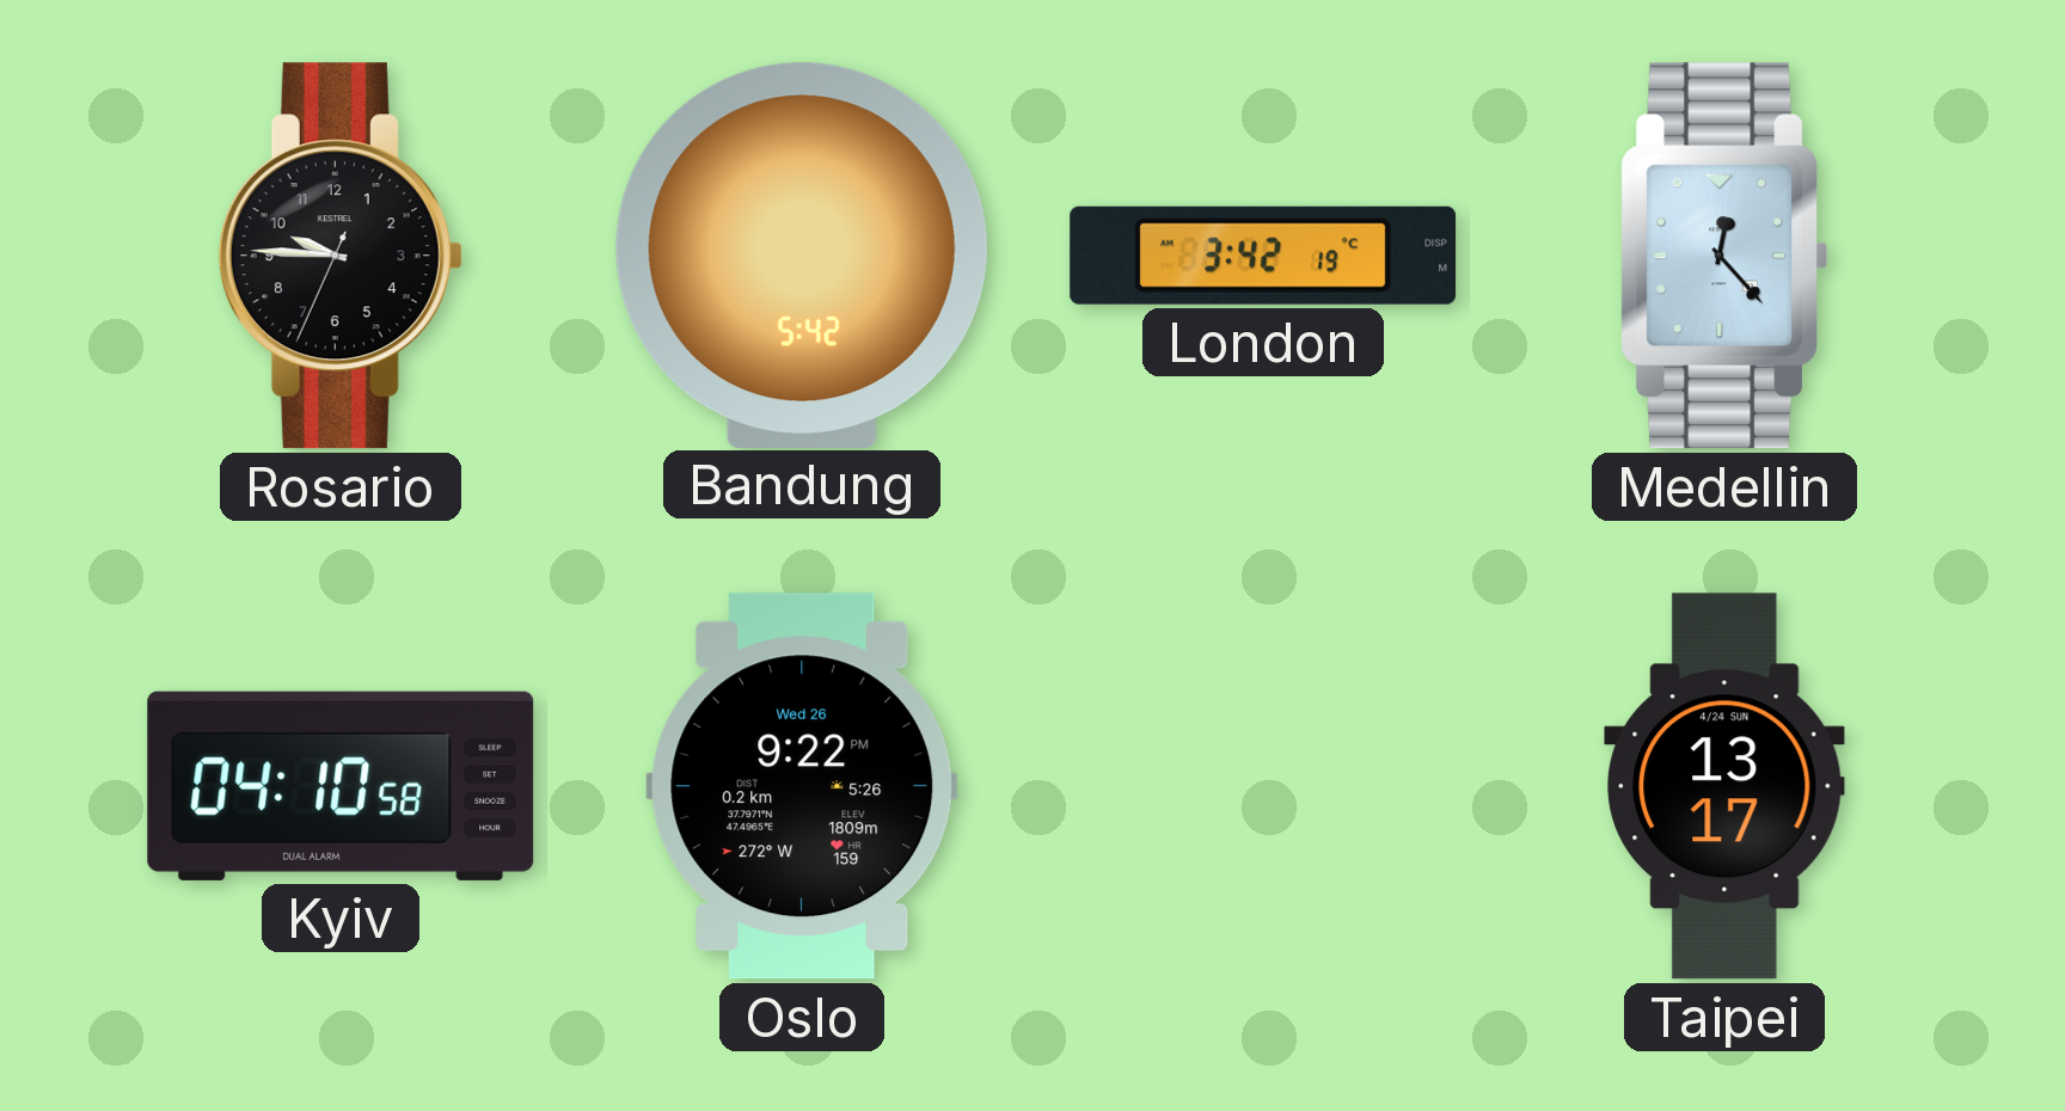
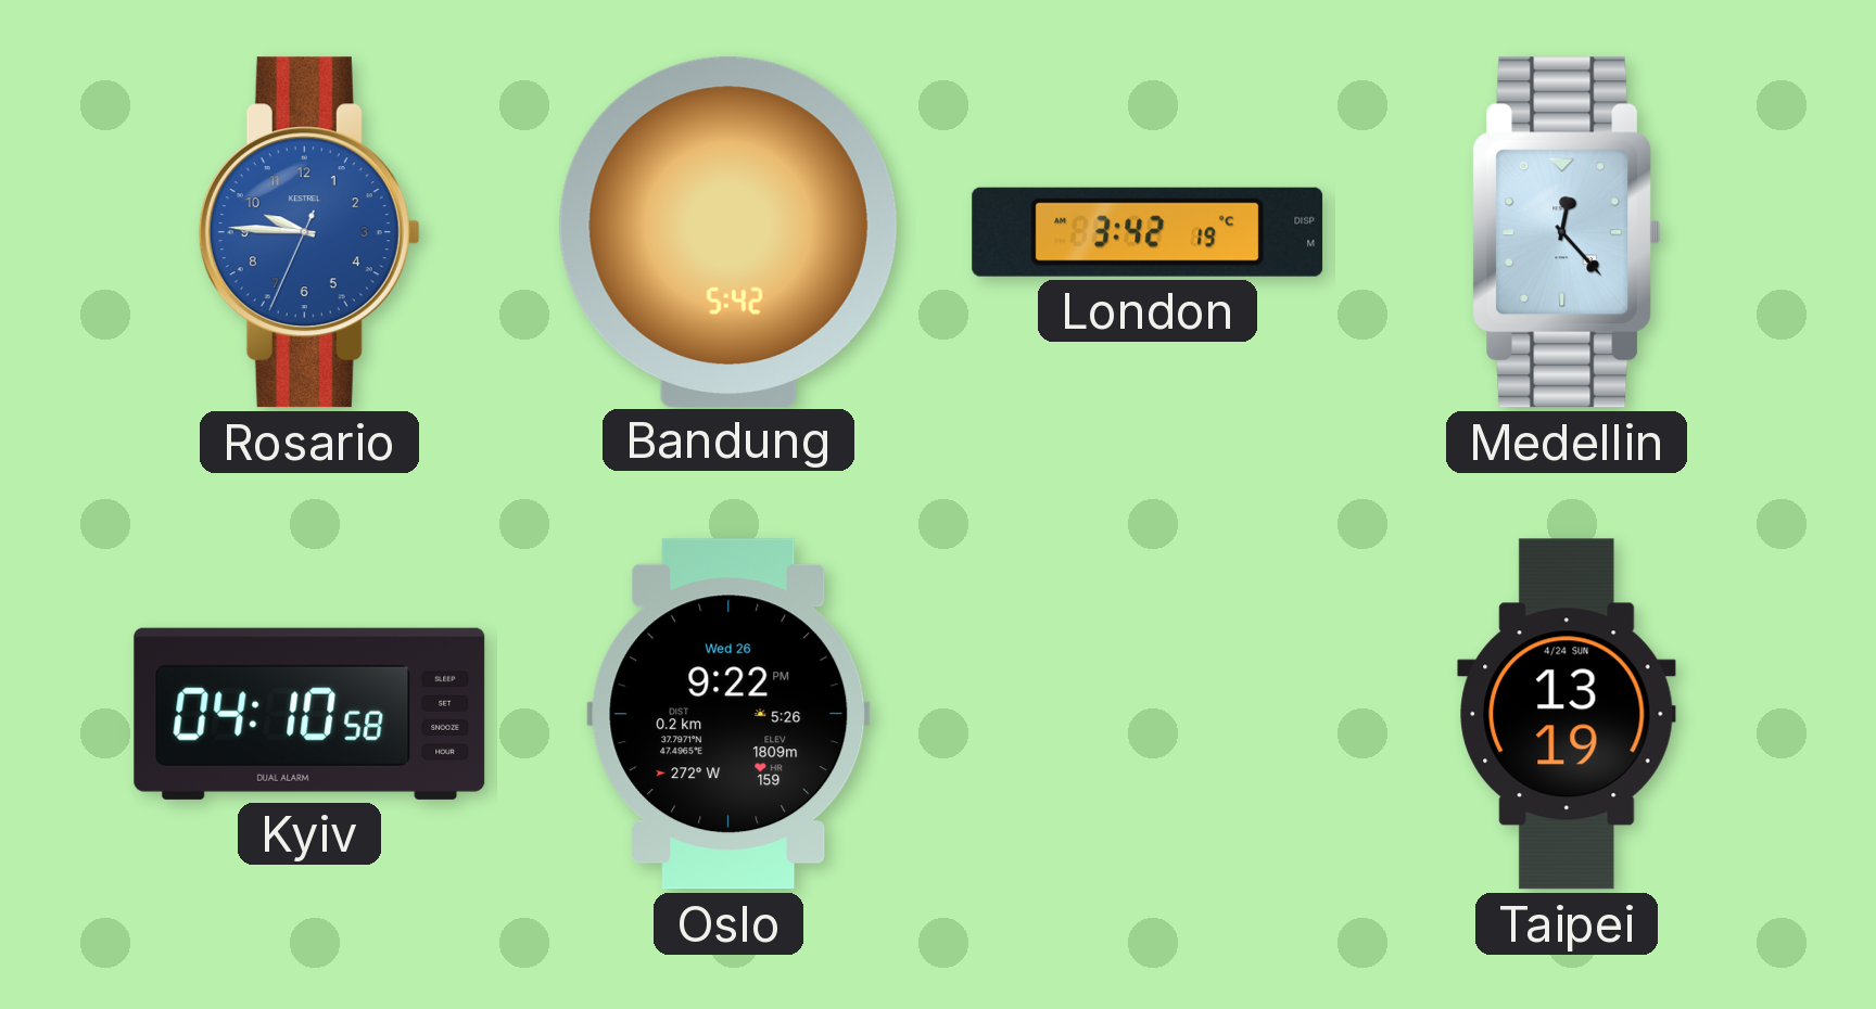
Rosario dial: black -> blue
Taipei: 13:17 -> 13:19
